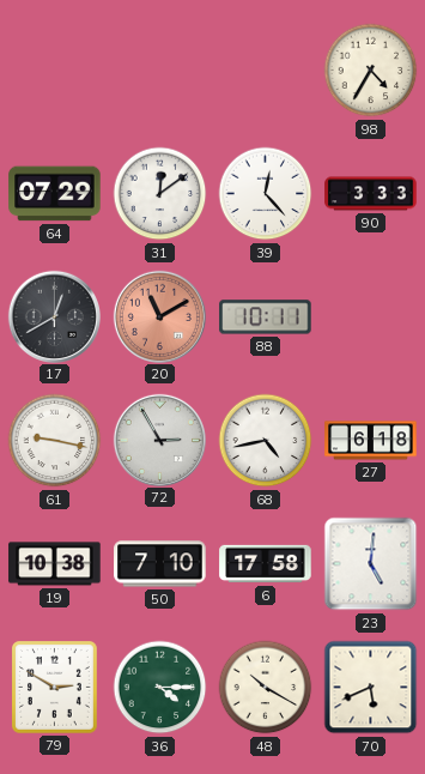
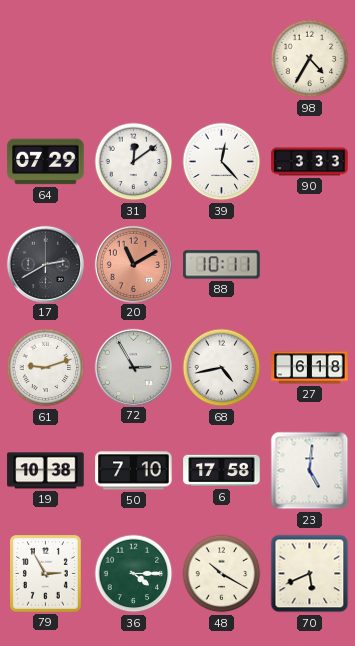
17: 12:40 -> 2:40
61: 9:17 -> 9:12
79: 2:50 -> 2:55
